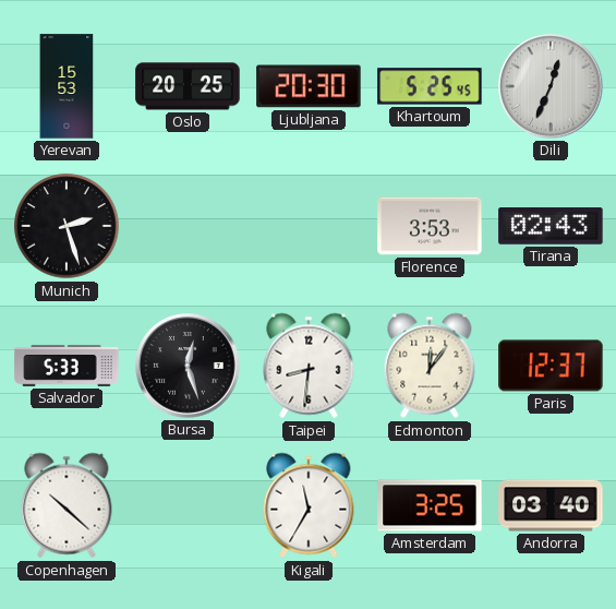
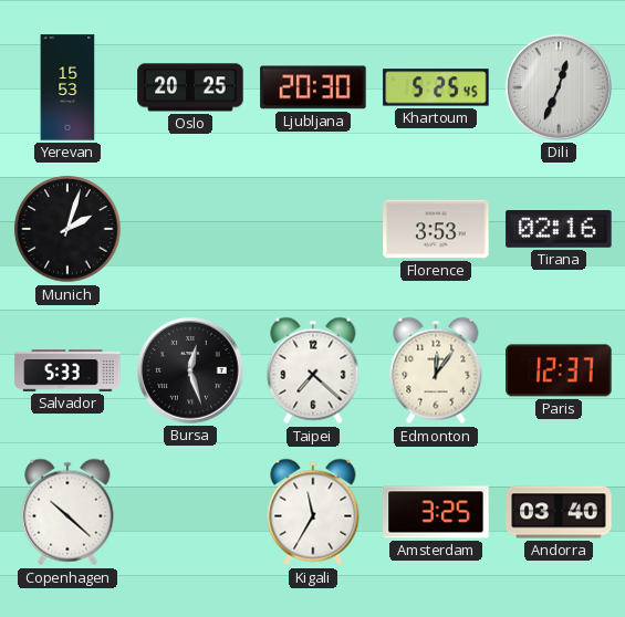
Munich: 2:27 -> 2:03
Tirana: 02:43 -> 02:16
Taipei: 8:31 -> 7:22
